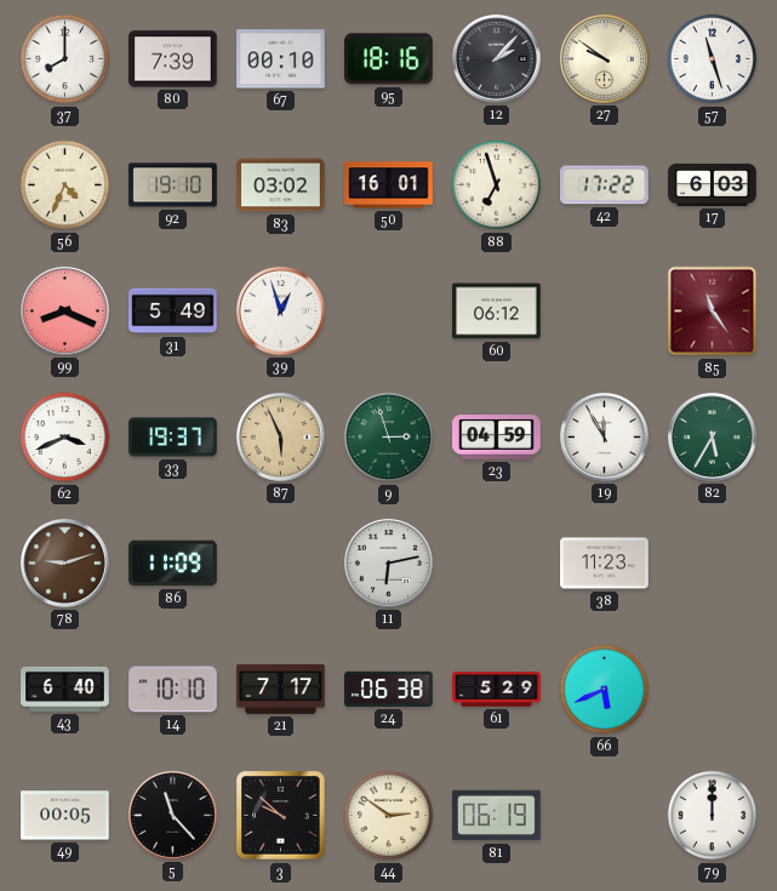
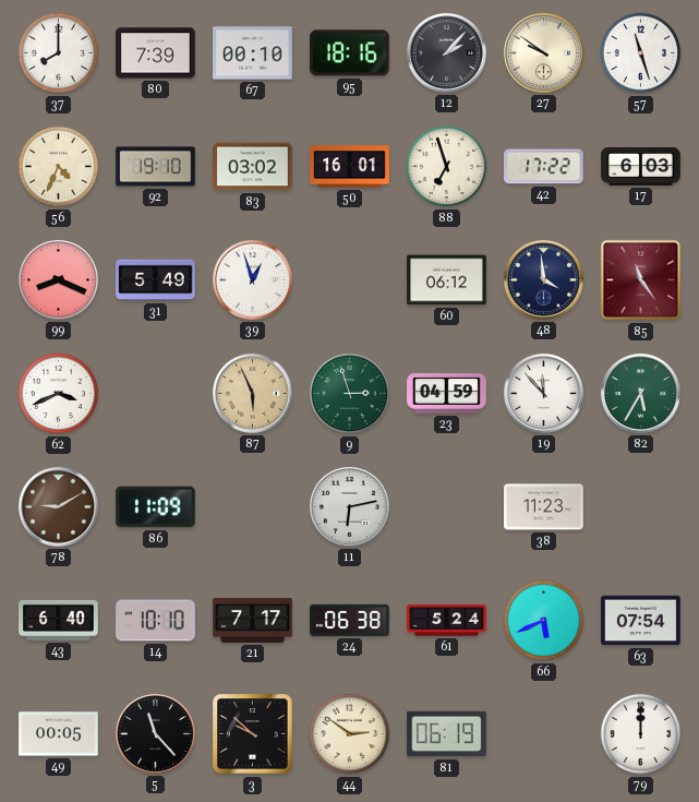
48: none -> 3:59
33: 19:37 -> none
19: 11:55 -> 11:53
78: 9:12 -> 9:10
61: 5:29 -> 5:24
63: none -> 07:54
